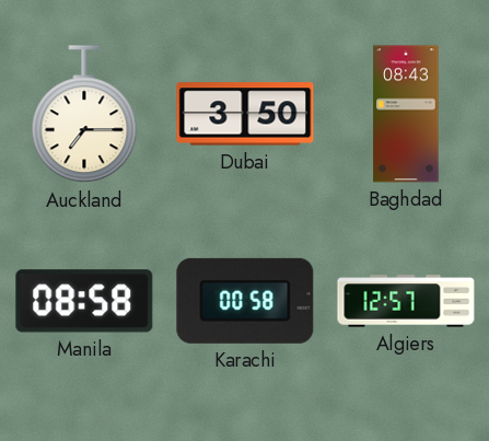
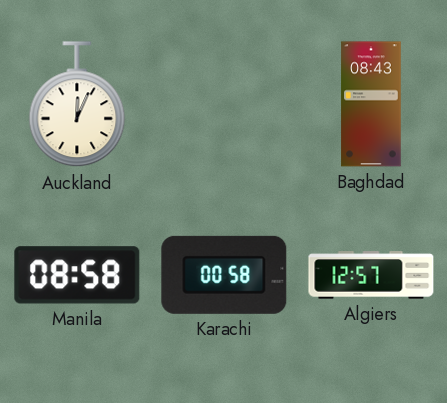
Auckland: 7:15 -> 12:04
Dubai: 3:50 -> none
